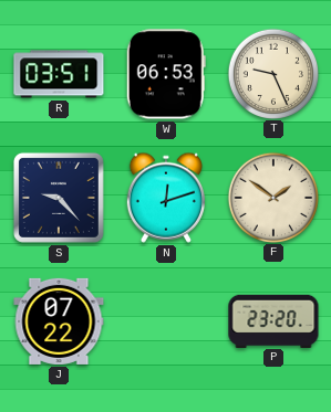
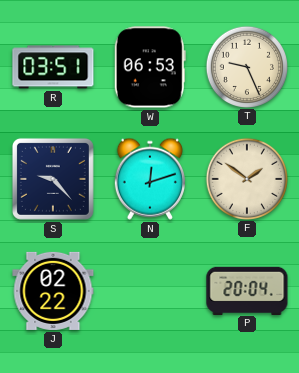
J: 07:22 -> 02:22
P: 23:20 -> 20:04
